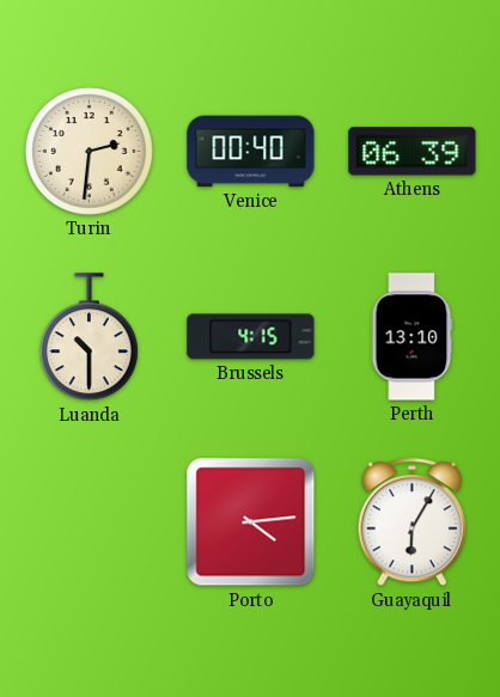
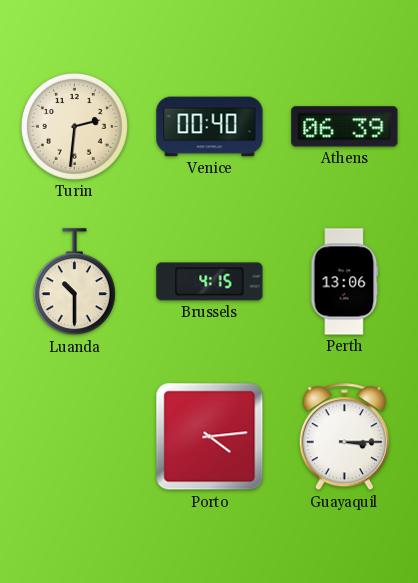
Perth: 13:10 -> 13:06
Guayaquil: 6:05 -> 3:15
